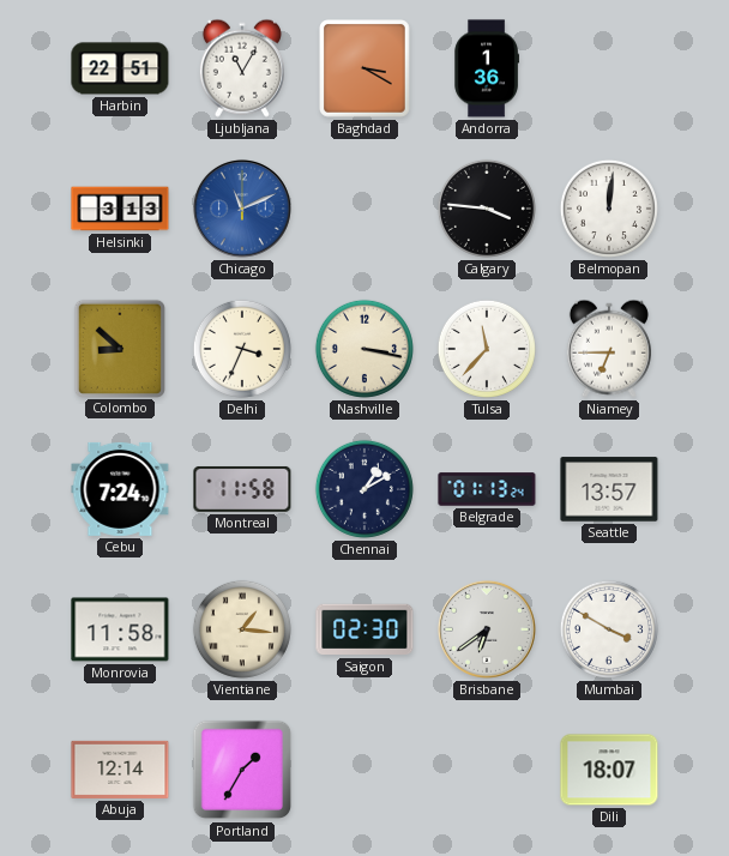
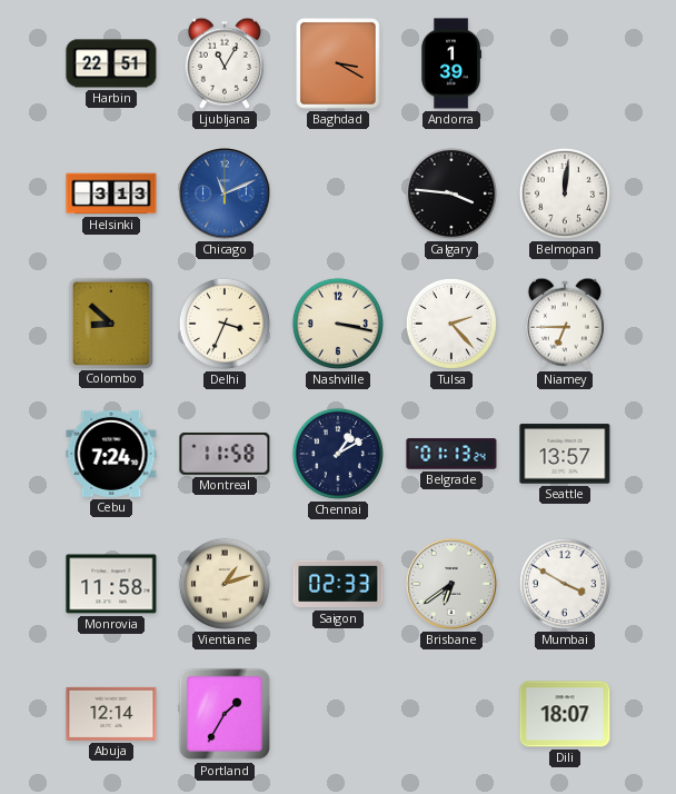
Andorra: 1:36 -> 1:39
Tulsa: 11:37 -> 2:23
Vientiane: 1:16 -> 1:12
Saigon: 02:30 -> 02:33
